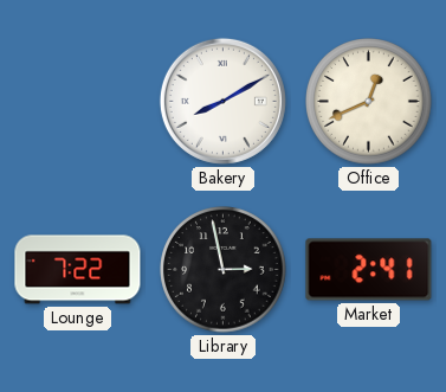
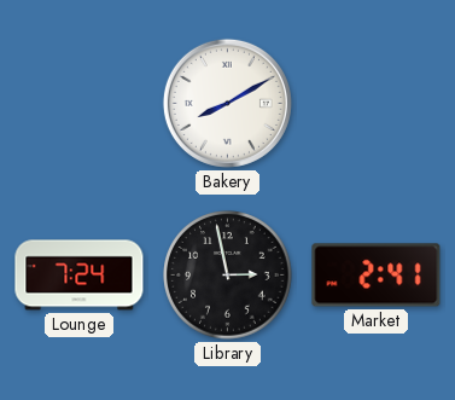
Office: 12:41 -> none
Lounge: 7:22 -> 7:24
